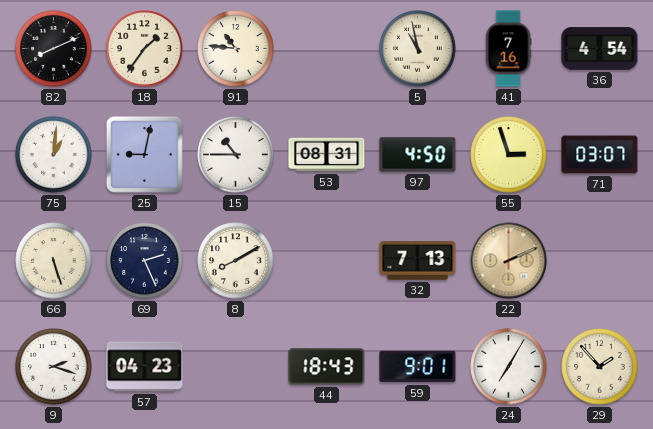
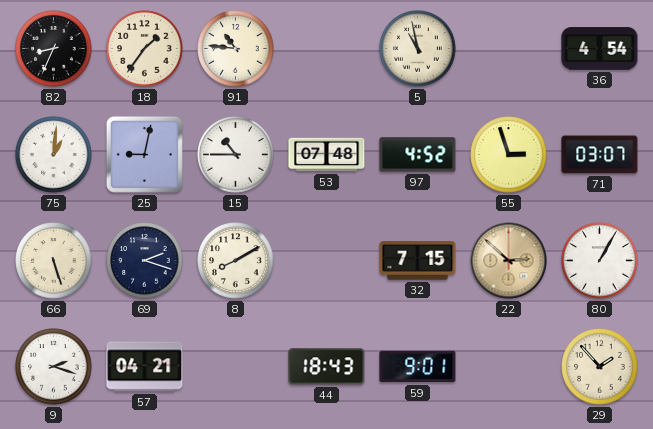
82: 8:11 -> 8:34
41: 7:16 -> none
53: 08:31 -> 07:48
97: 4:50 -> 4:52
69: 2:26 -> 2:18
32: 7:13 -> 7:15
22: 2:11 -> 2:52
80: none -> 1:05
57: 04:23 -> 04:21
24: 7:05 -> none
